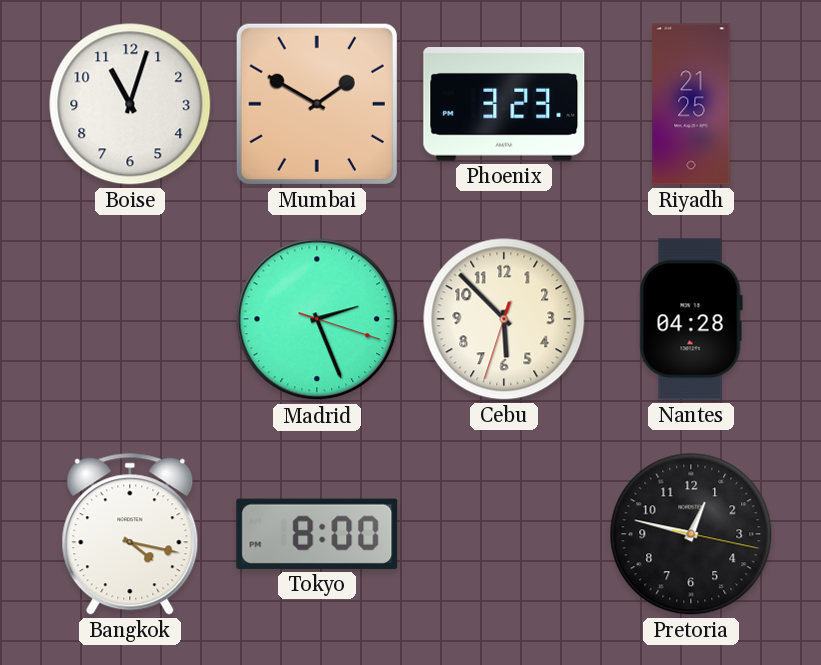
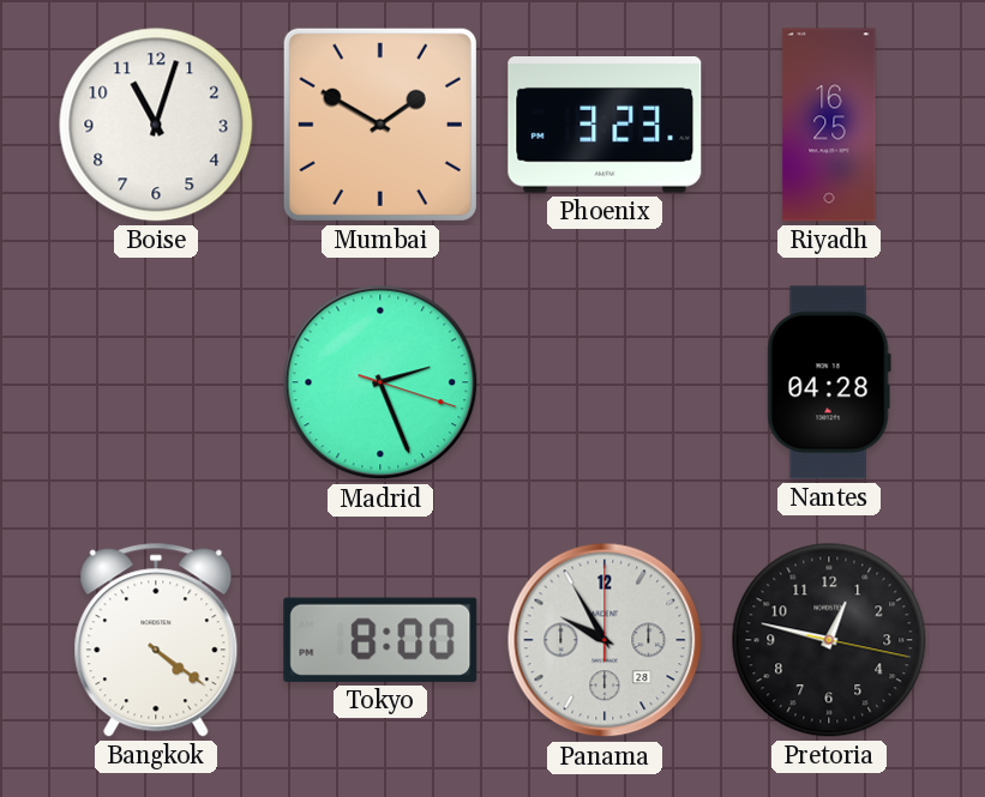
Riyadh: 21:25 -> 16:25
Cebu: 5:52 -> none
Bangkok: 4:17 -> 4:21
Panama: none -> 9:55
